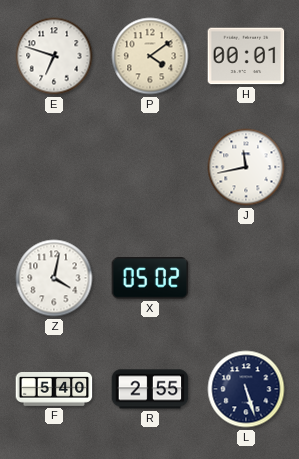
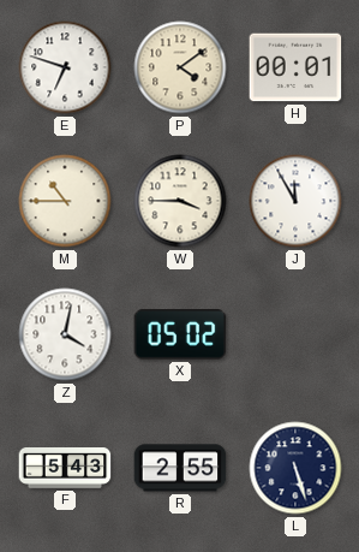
M: none -> 10:45
W: none -> 3:45
J: 11:43 -> 11:55
F: 5:40 -> 5:43
